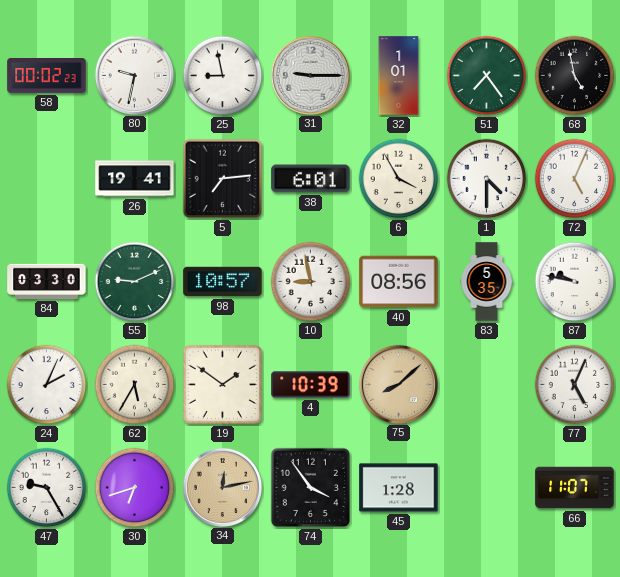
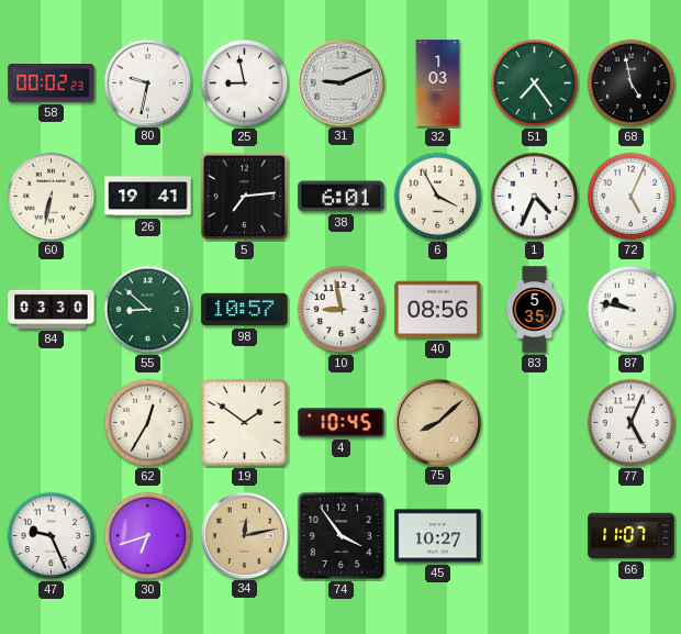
31: 9:15 -> 9:11
32: 1:01 -> 1:03
60: none -> 6:32
1: 4:30 -> 4:34
55: 9:11 -> 8:52
24: 2:04 -> none
62: 5:35 -> 12:35
4: 10:39 -> 10:45
47: 9:25 -> 9:26
45: 1:28 -> 10:27
